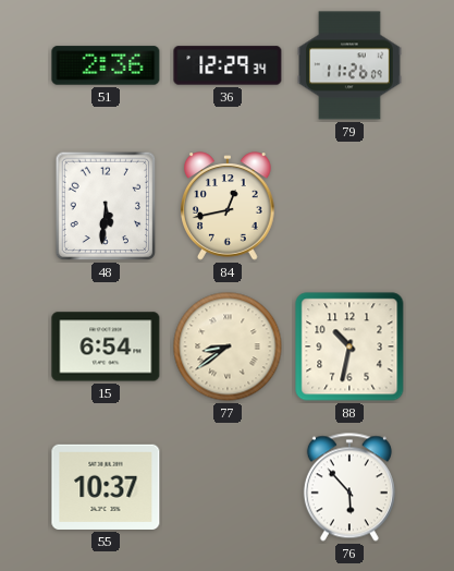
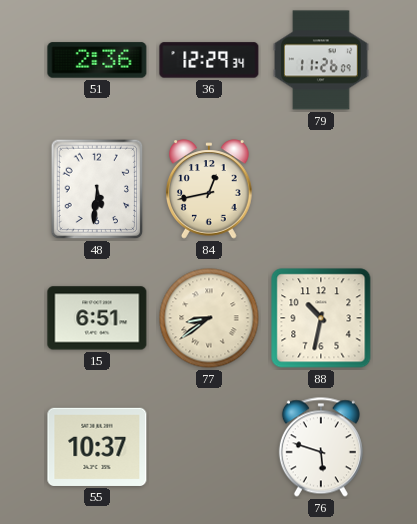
15: 6:54 -> 6:51
76: 5:53 -> 5:48
